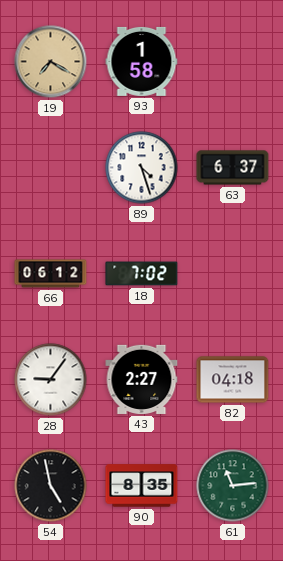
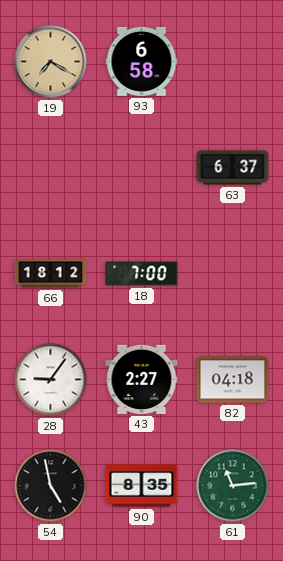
93: 1:58 -> 6:58
89: 4:27 -> none
66: 06:12 -> 18:12
18: 7:02 -> 7:00
